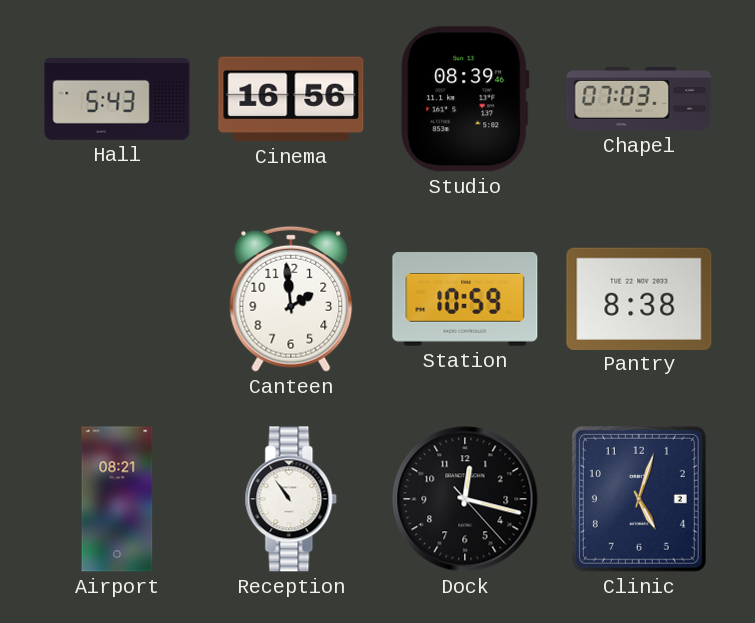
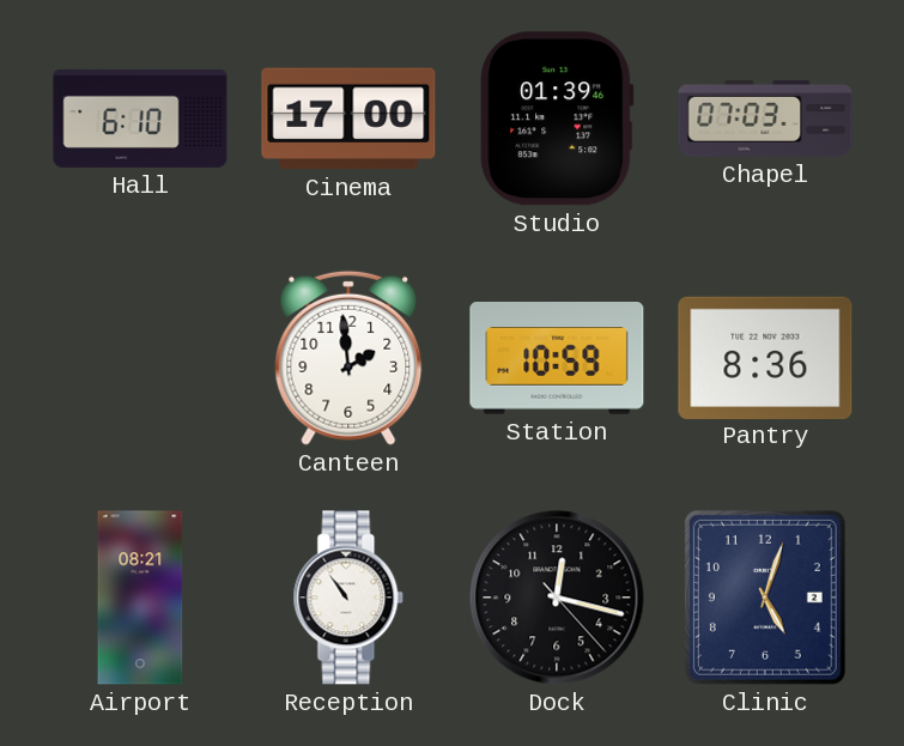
Hall: 5:43 -> 6:10
Cinema: 16:56 -> 17:00
Studio: 08:39 -> 01:39
Pantry: 8:38 -> 8:36
